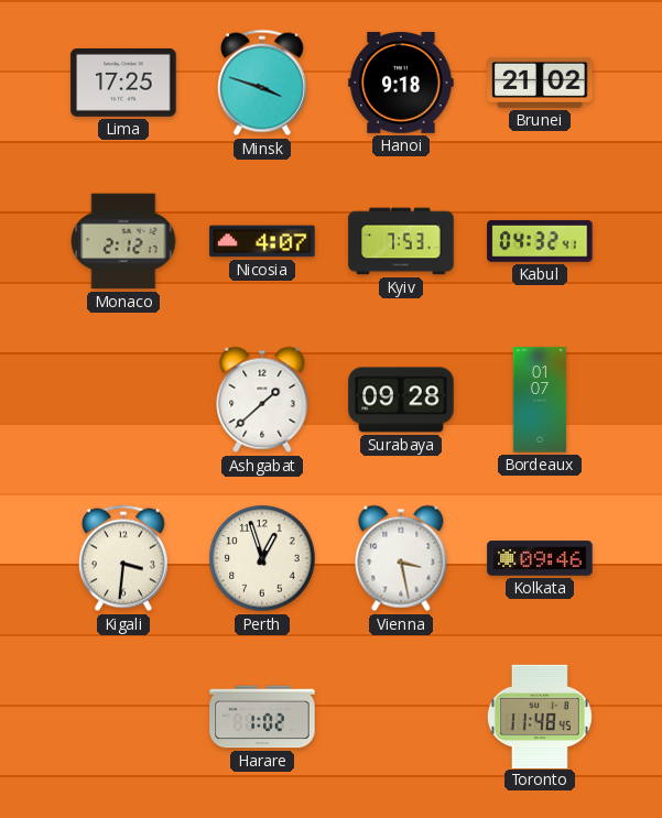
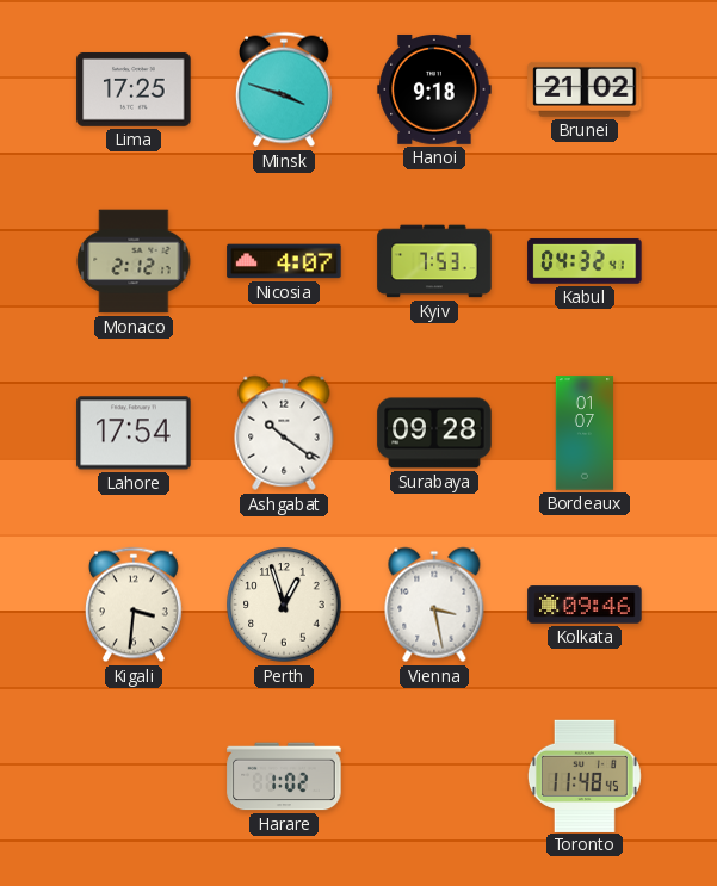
Lahore: none -> 17:54
Ashgabat: 1:38 -> 10:21
